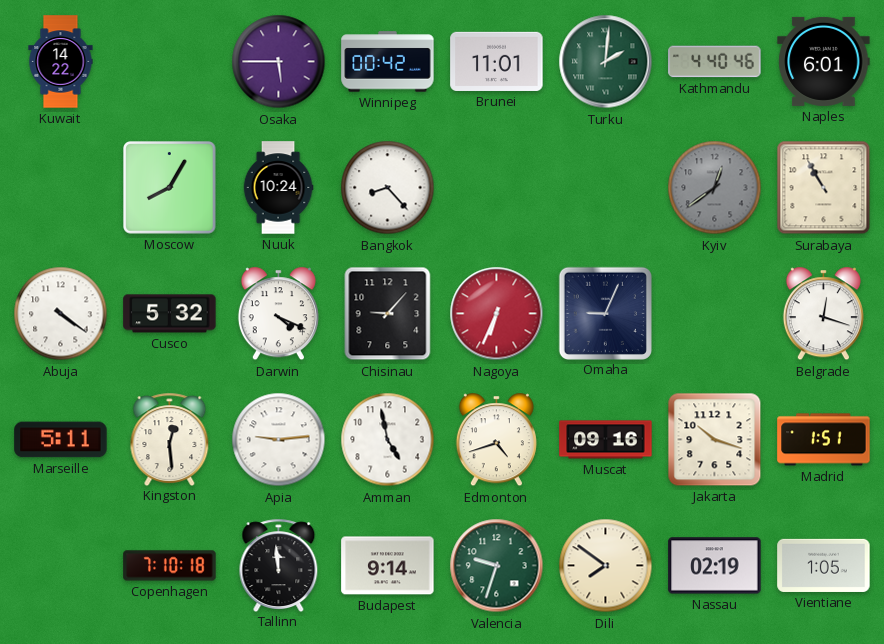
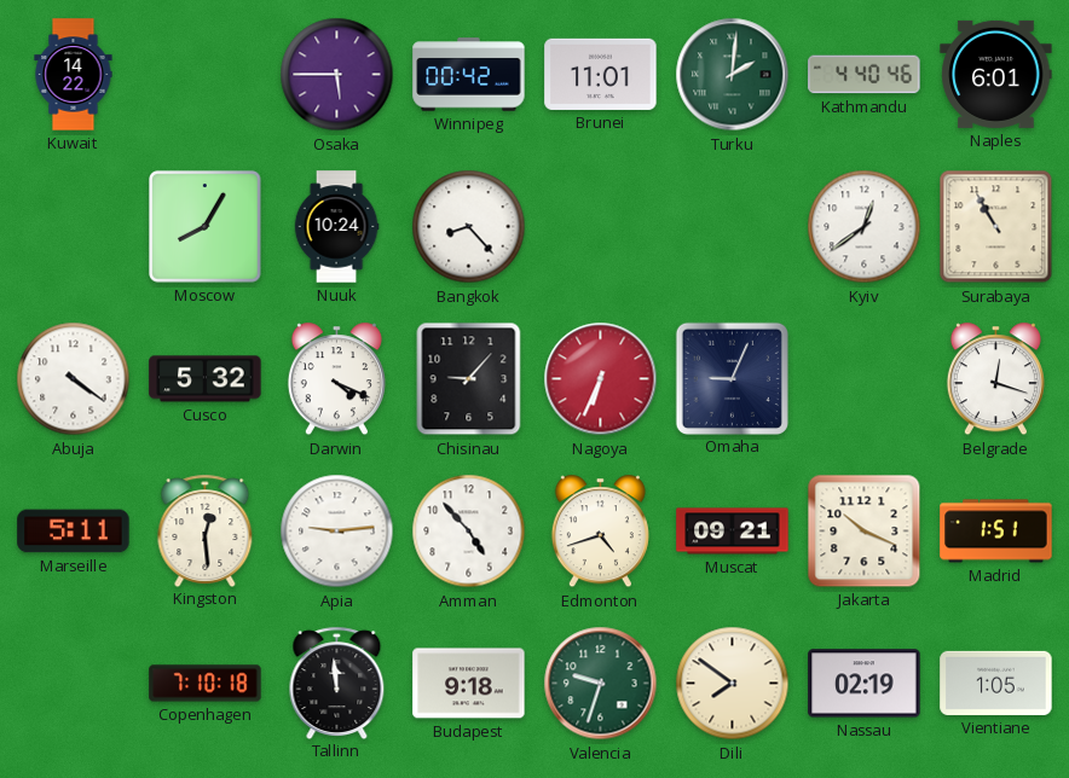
Kyiv dial: grey -> white
Amman: 4:58 -> 4:53
Muscat: 09:16 -> 09:21
Jakarta: 10:18 -> 10:19
Budapest: 9:14 -> 9:18
